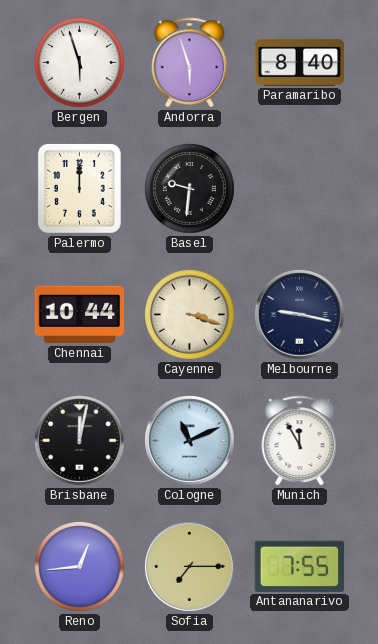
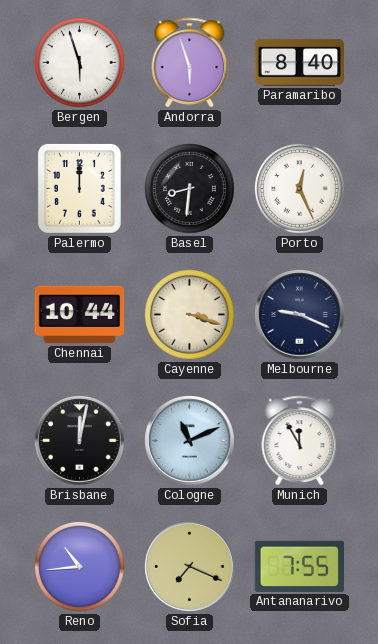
Basel: 9:31 -> 8:31
Porto: none -> 12:26
Melbourne: 9:17 -> 9:19
Reno: 12:44 -> 10:44
Sofia: 7:15 -> 7:19
